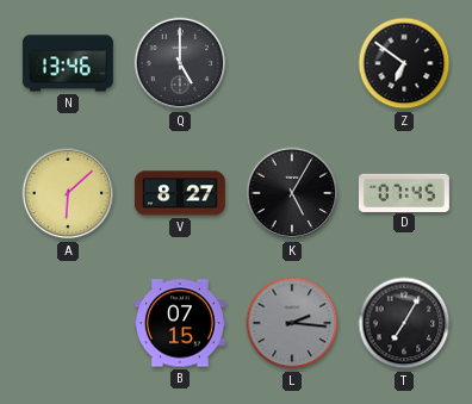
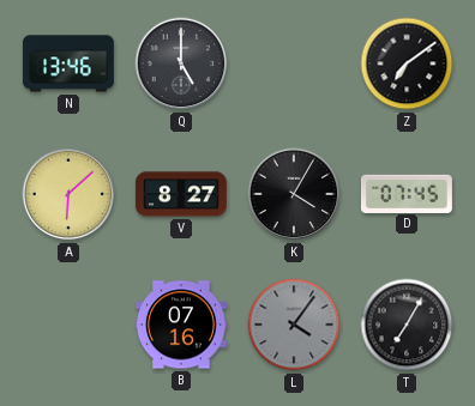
Z: 6:51 -> 7:09
K: 5:05 -> 4:05
B: 07:15 -> 07:16
L: 2:16 -> 4:06
